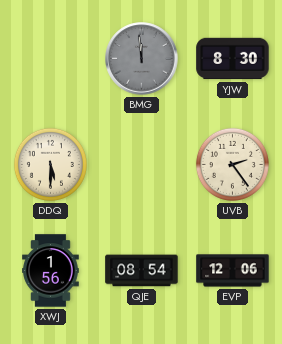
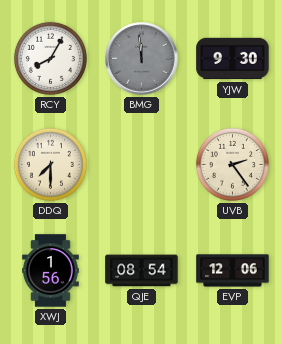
RCY: none -> 8:05
YJW: 8:30 -> 9:30
DDQ: 5:30 -> 7:30
